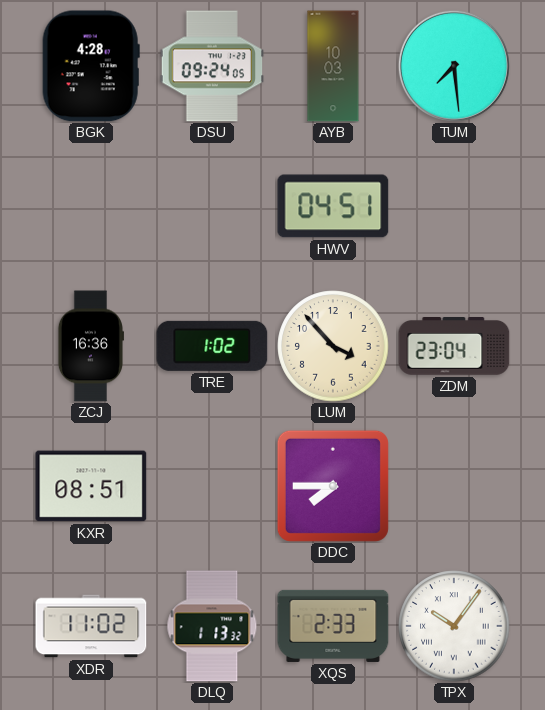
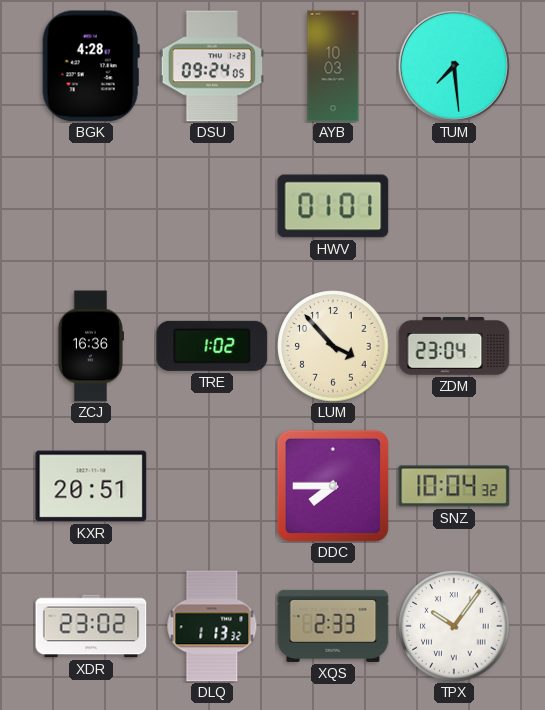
HWV: 04:51 -> 01:01
KXR: 08:51 -> 20:51
SNZ: none -> 10:04
XDR: 11:02 -> 23:02
